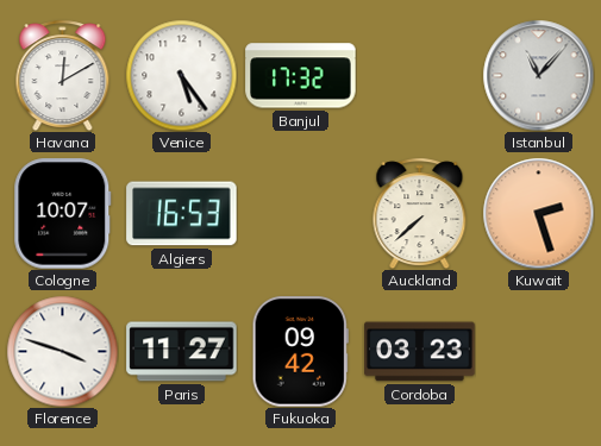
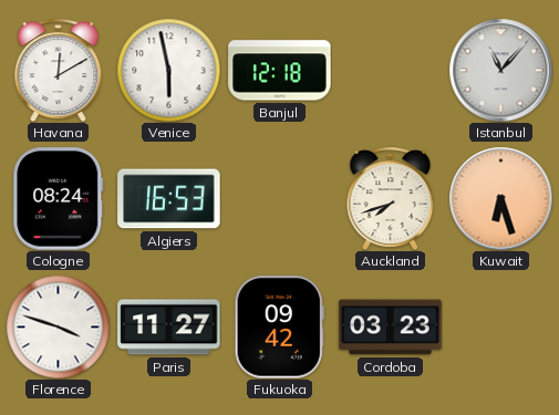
Venice: 5:24 -> 5:58
Banjul: 17:32 -> 12:18
Cologne: 10:07 -> 08:24
Auckland: 7:38 -> 7:42
Kuwait: 2:27 -> 6:27
